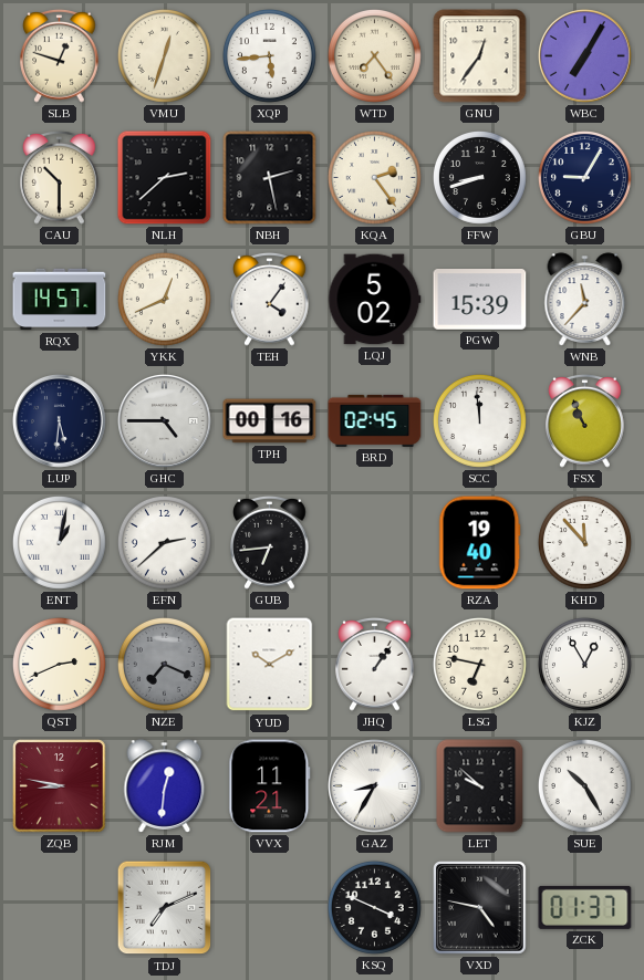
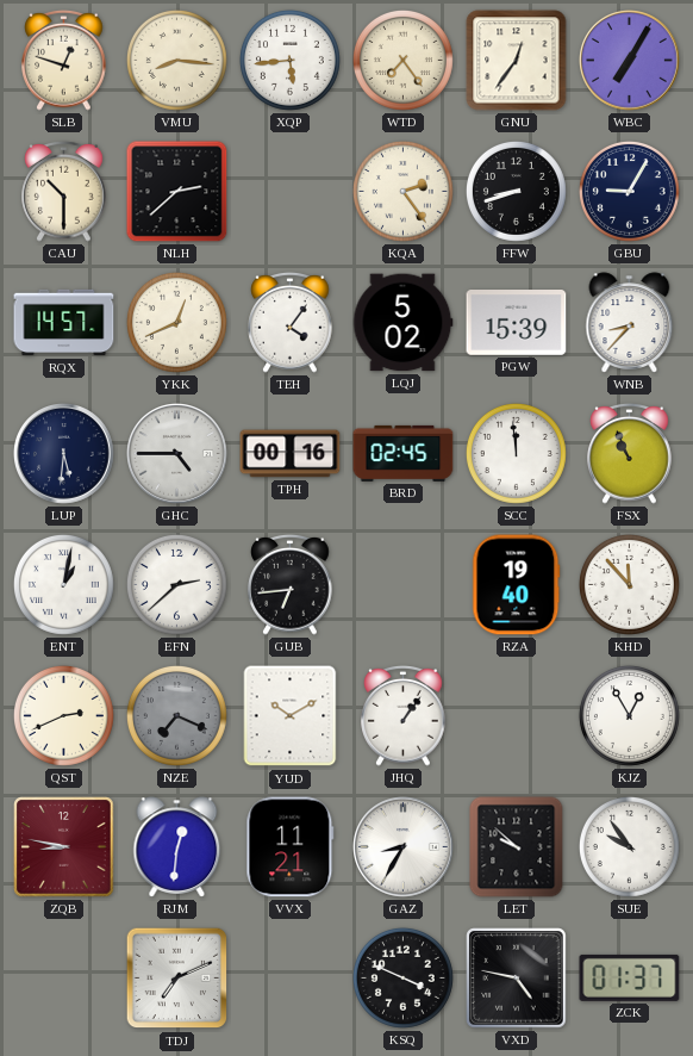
VMU: 12:33 -> 8:16
NBH: 2:28 -> none
WNB: 11:37 -> 8:37
LSG: 6:47 -> none
SUE: 10:25 -> 9:54
